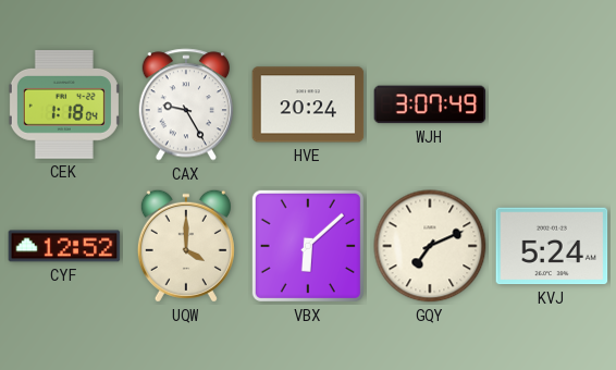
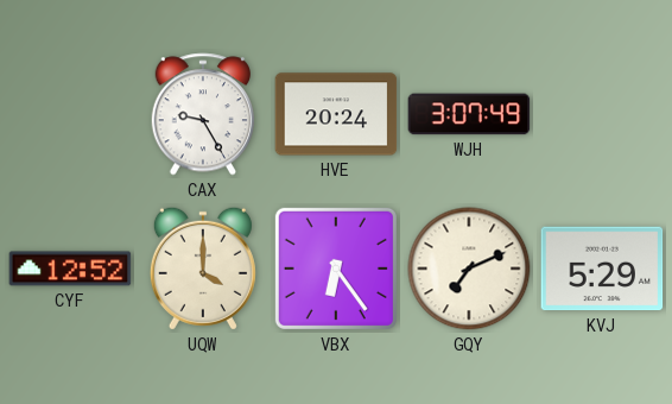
CEK: 1:18 -> none
VBX: 6:08 -> 6:24
KVJ: 5:24 -> 5:29
